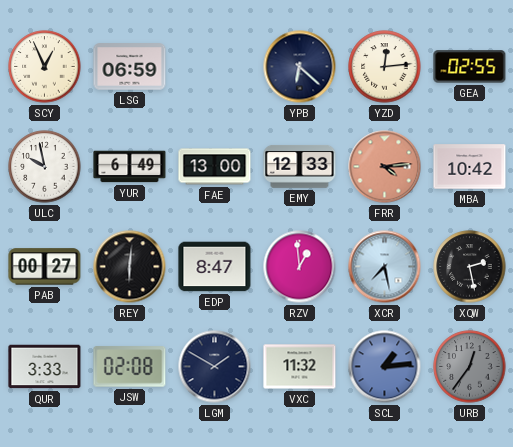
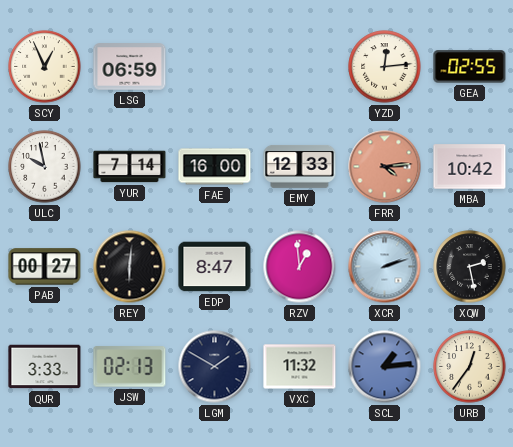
YPB: 6:22 -> none
YUR: 6:49 -> 7:14
FAE: 13:00 -> 16:00
XCR: 7:28 -> 2:12
JSW: 02:08 -> 02:13
URB dial: grey -> cream
